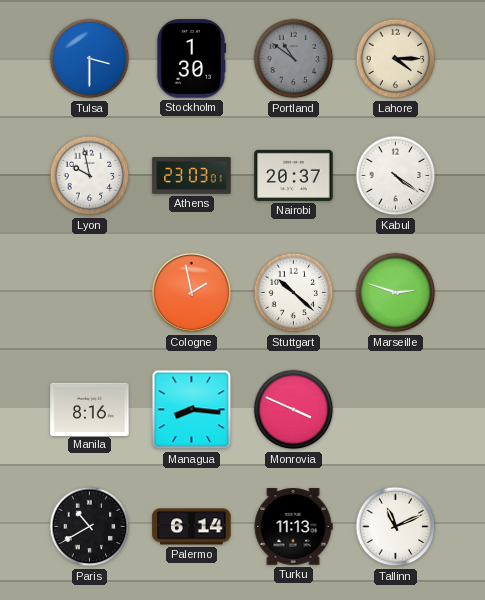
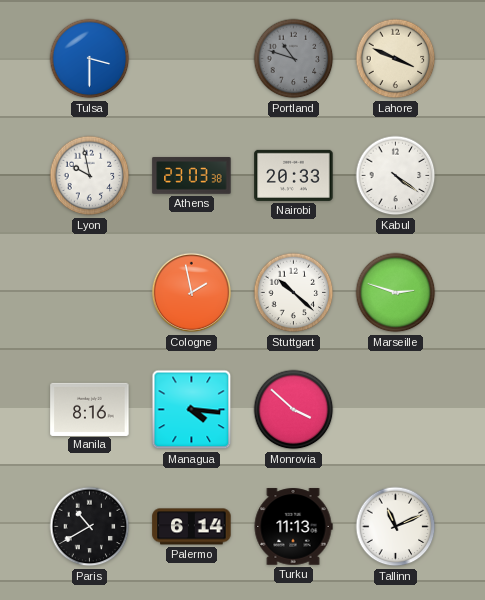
Stockholm: 1:30 -> none
Portland: 10:51 -> 10:48
Lahore: 4:15 -> 3:49
Athens: 23:03:01 -> 23:03:38
Nairobi: 20:37 -> 20:33
Managua: 8:16 -> 4:16
Monrovia: 3:49 -> 3:52
